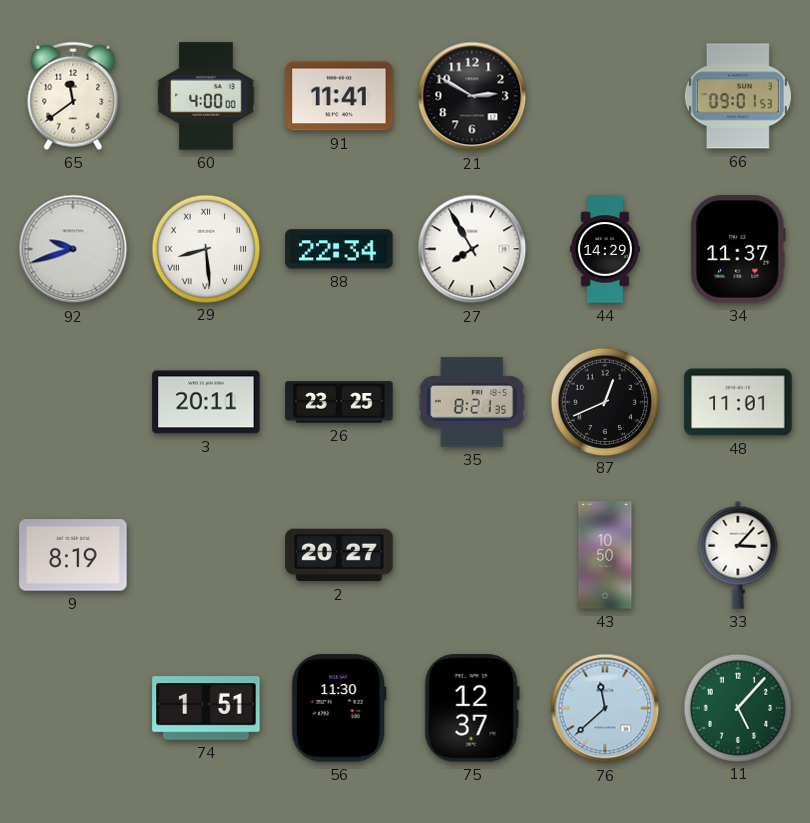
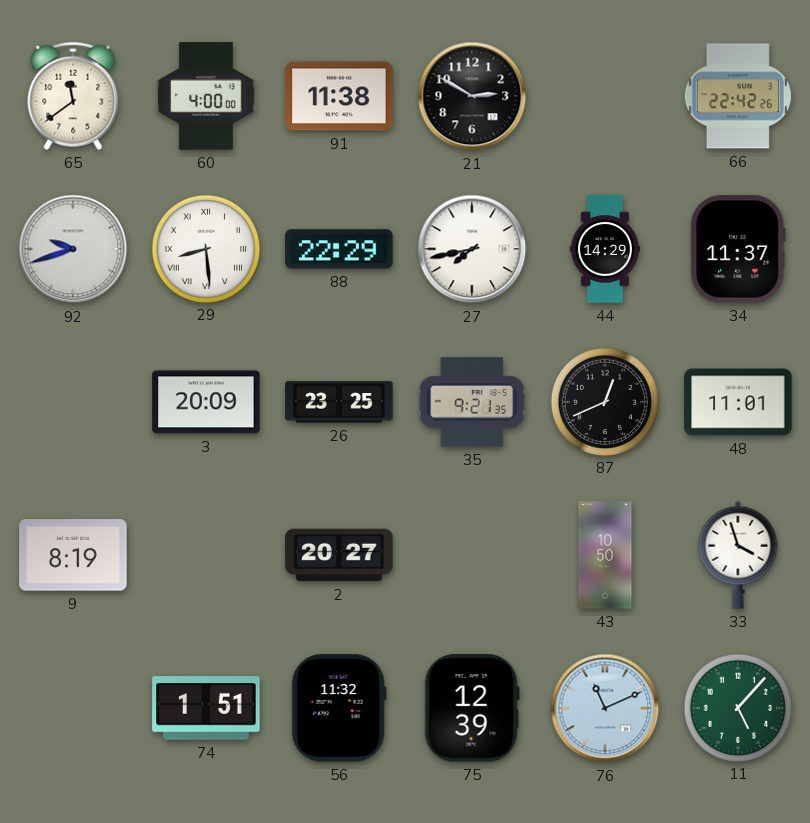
91: 11:41 -> 11:38
66: 09:01 -> 22:42
88: 22:34 -> 22:29
27: 7:55 -> 7:43
3: 20:11 -> 20:09
35: 8:21 -> 9:21
33: 3:07 -> 3:57
56: 11:30 -> 11:32
75: 12:37 -> 12:39
76: 11:38 -> 11:11
